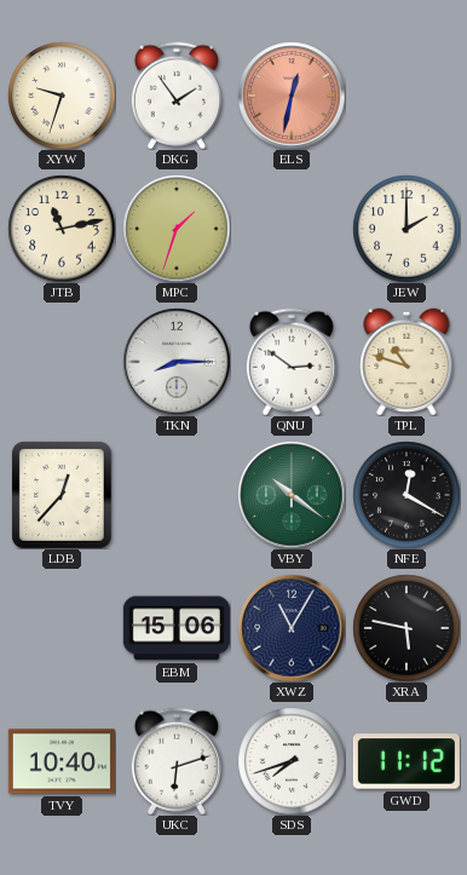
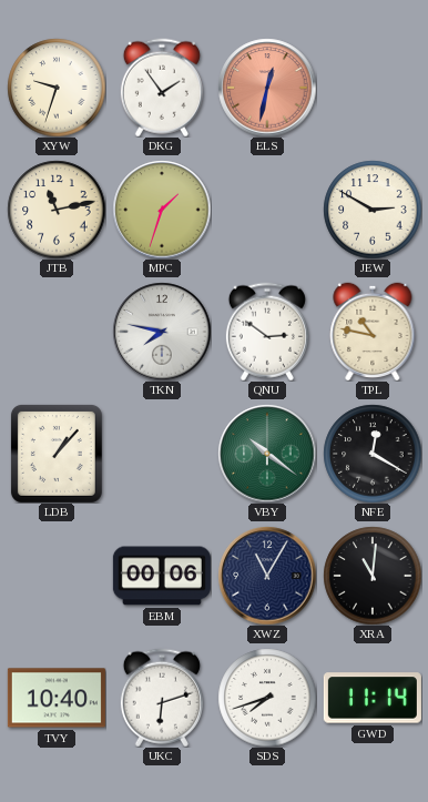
JEW: 2:00 -> 2:50
TKN: 8:15 -> 7:47
TPL: 10:48 -> 10:47
LDB: 12:37 -> 1:07
EBM: 15:06 -> 00:06
XRA: 5:47 -> 11:01
GWD: 11:12 -> 11:14
